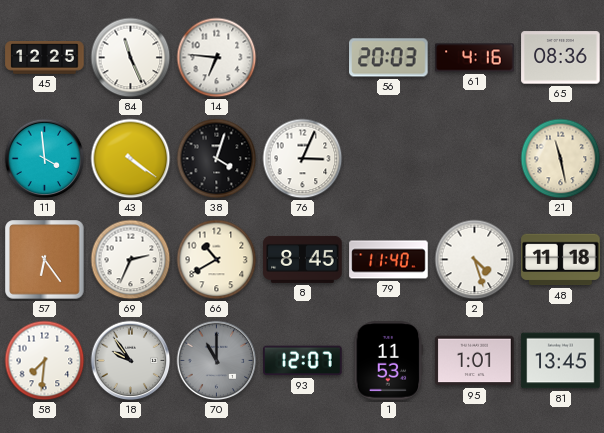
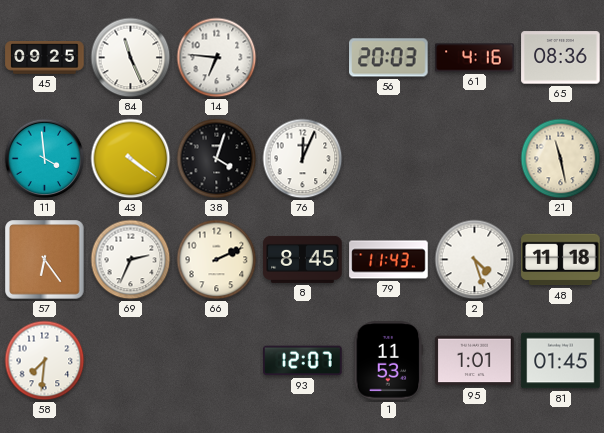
45: 12:25 -> 09:25
76: 3:04 -> 12:04
66: 10:40 -> 2:11
79: 11:40 -> 11:43
18: 9:54 -> none
70: 11:00 -> none
81: 13:45 -> 01:45
